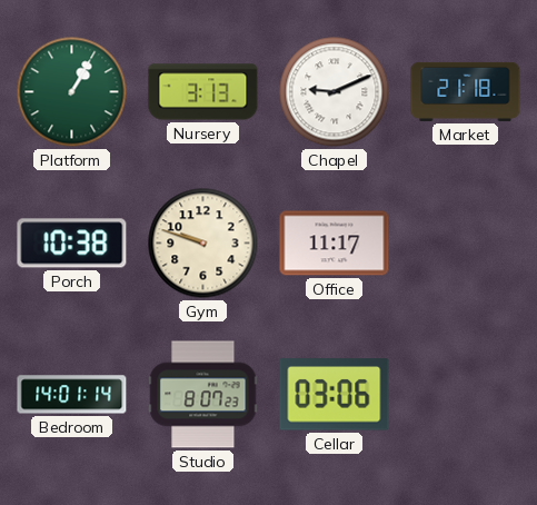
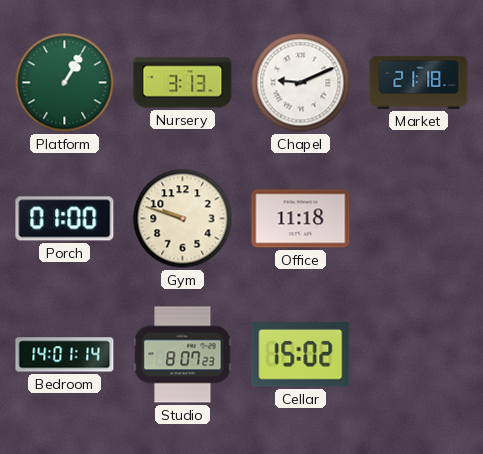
Porch: 10:38 -> 01:00
Office: 11:17 -> 11:18
Cellar: 03:06 -> 15:02
